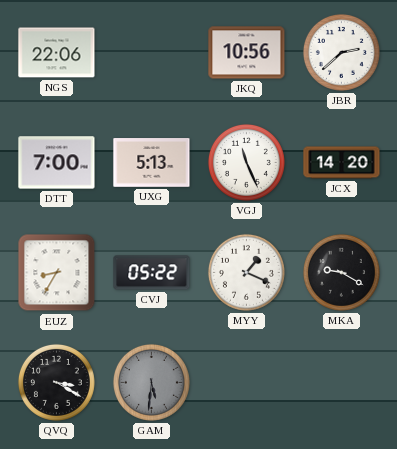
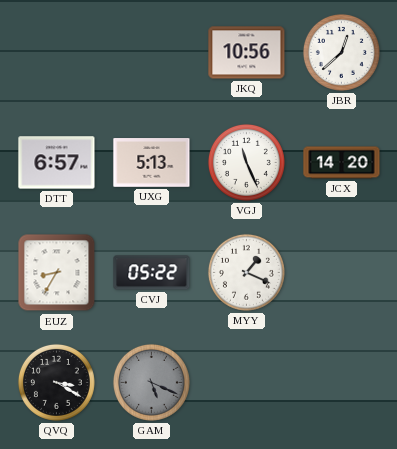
NGS: 22:06 -> none
JBR: 2:38 -> 12:38
DTT: 7:00 -> 6:57
MKA: 9:20 -> none
GAM: 5:31 -> 5:19
